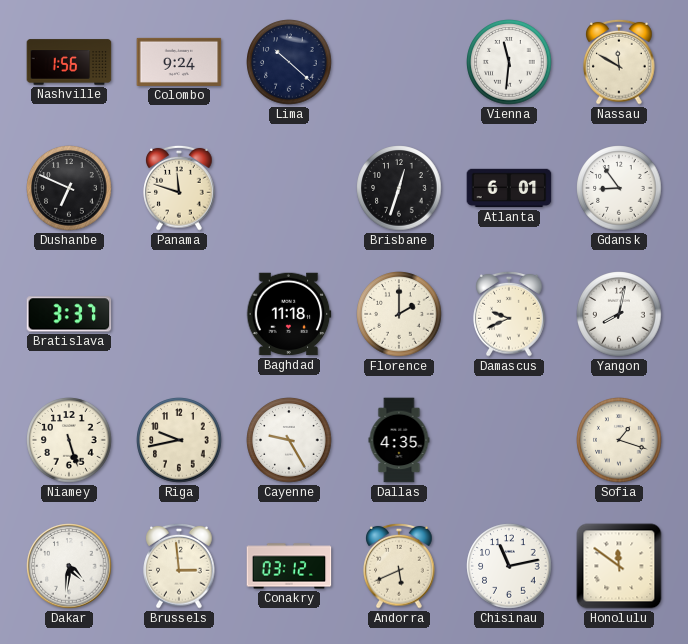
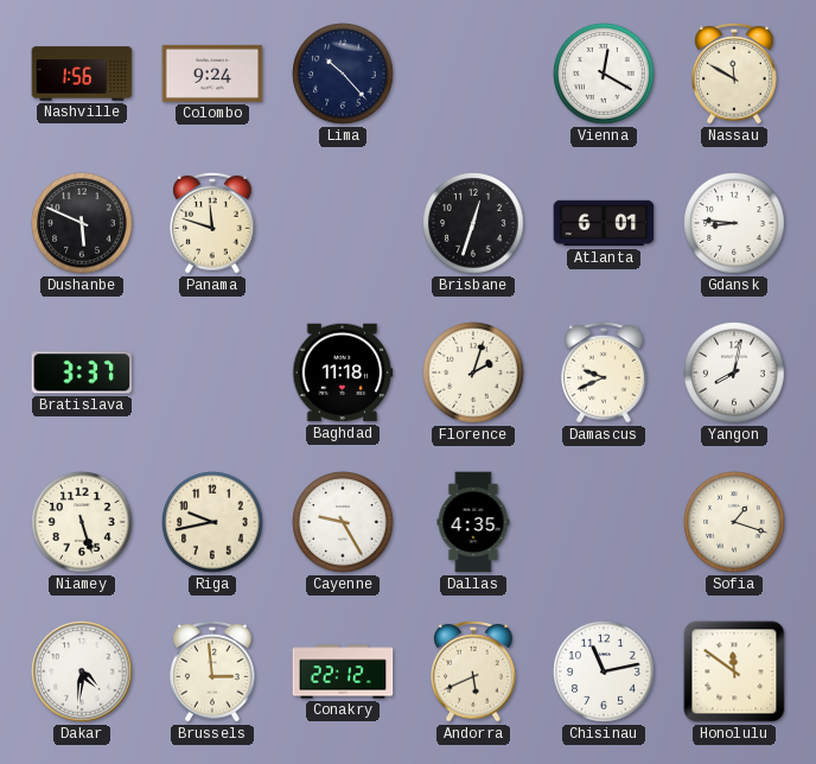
Lima: 10:22 -> 10:23
Vienna: 11:31 -> 12:20
Dushanbe: 6:49 -> 5:49
Gdansk: 8:54 -> 8:46
Florence: 2:00 -> 2:03
Conakry: 03:12 -> 22:12
